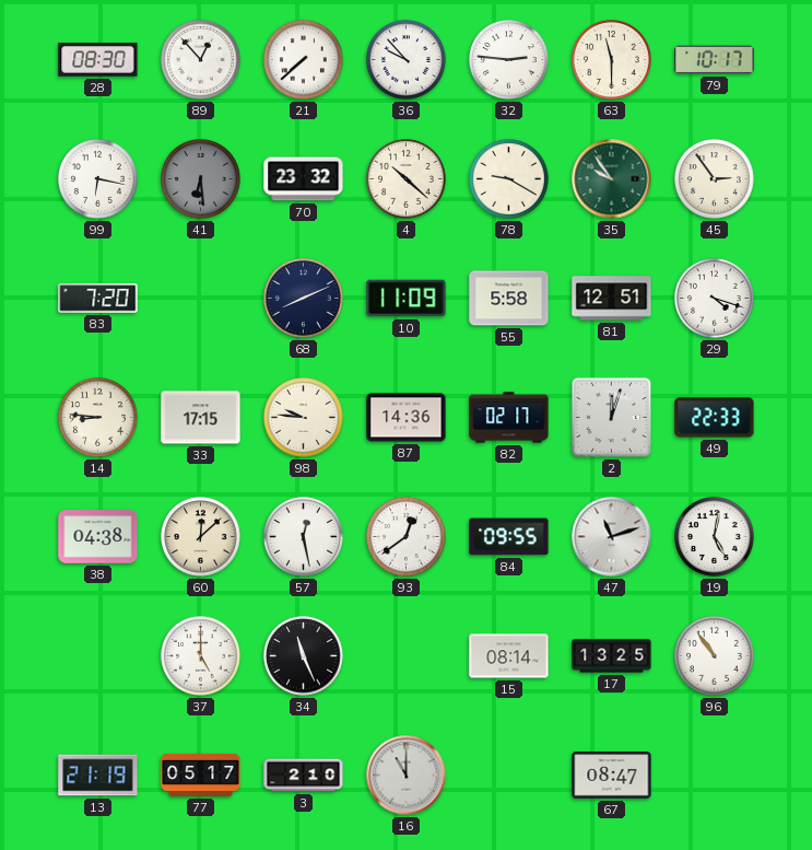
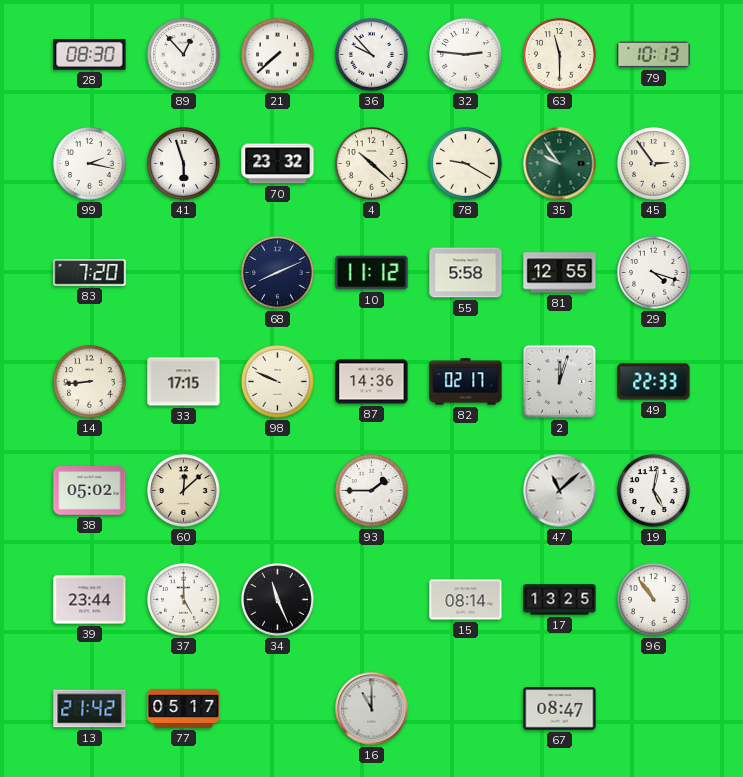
79: 10:17 -> 10:13
99: 6:17 -> 2:17
41: 6:29 -> 5:57
41 dial: grey -> white
10: 11:09 -> 11:12
81: 12:51 -> 12:55
14: 8:46 -> 8:44
98: 9:46 -> 9:49
38: 04:38 -> 05:02
57: 12:28 -> none
93: 12:39 -> 1:45
84: 09:55 -> none
47: 11:12 -> 11:08
39: none -> 23:44
13: 21:19 -> 21:42
3: 2:10 -> none
